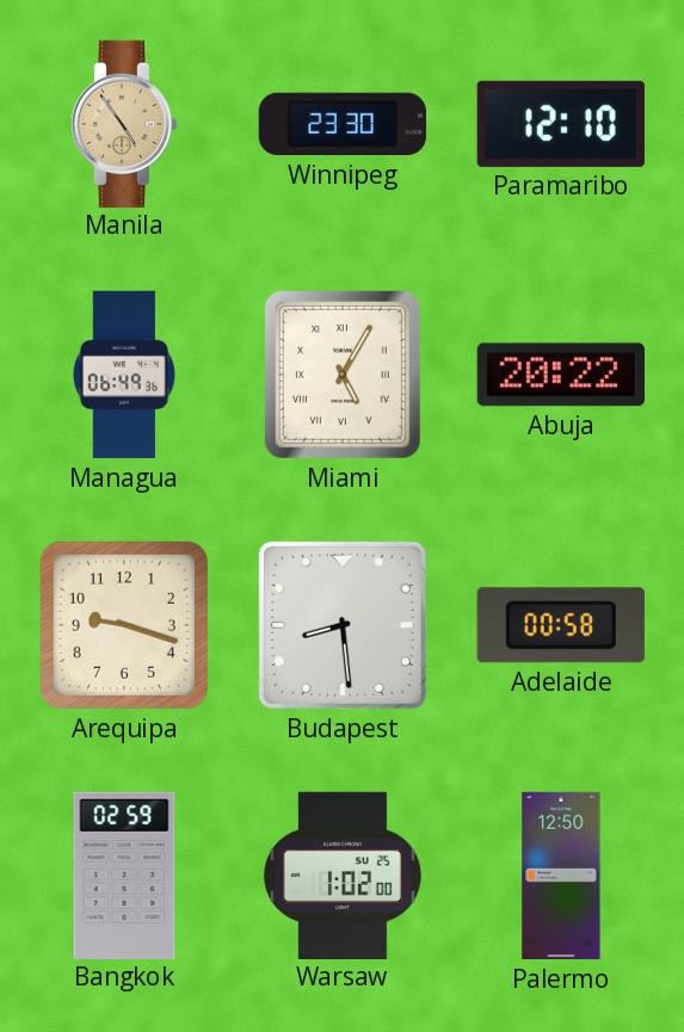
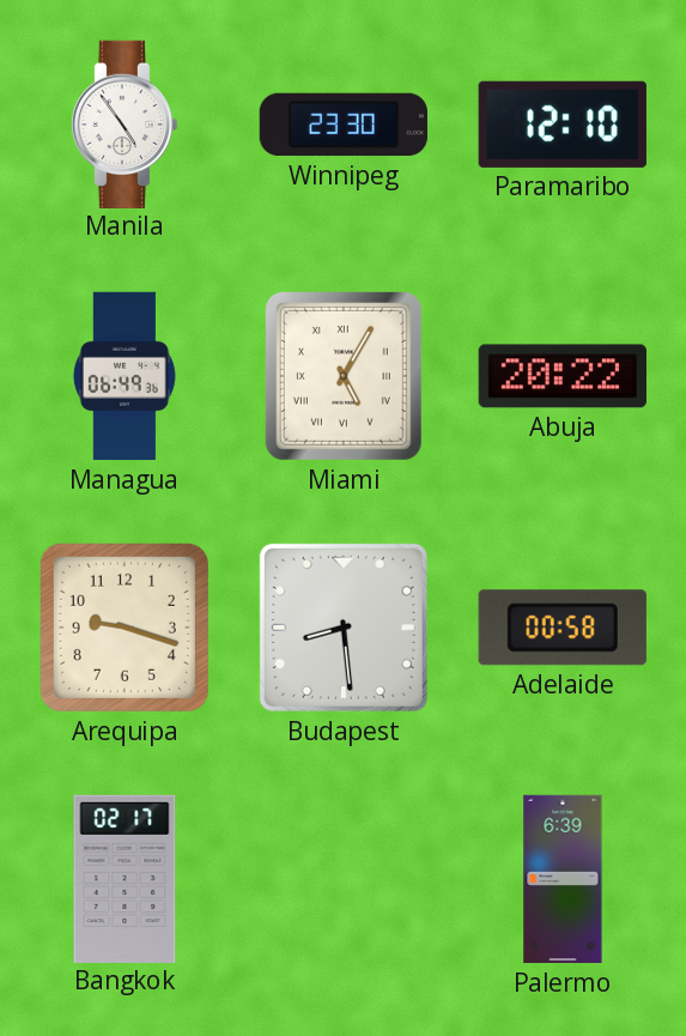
Manila dial: champagne -> white
Bangkok: 02:59 -> 02:17
Warsaw: 1:02 -> none
Palermo: 12:50 -> 6:39
